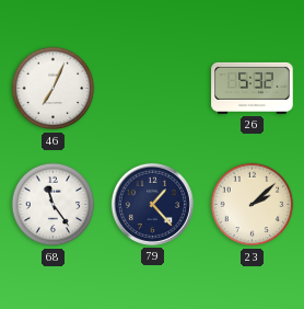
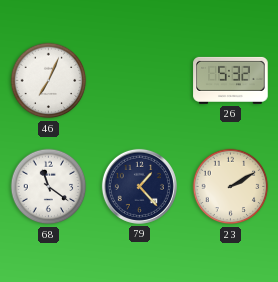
68: 11:24 -> 11:21
23: 2:08 -> 2:10
